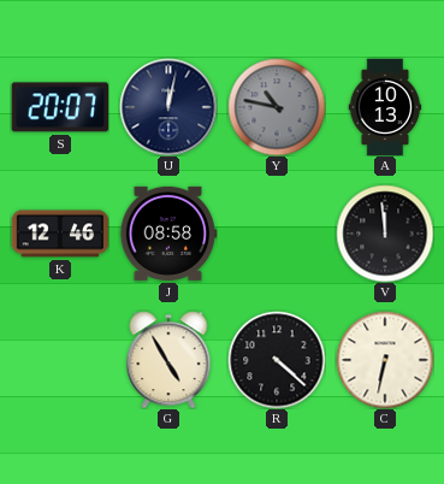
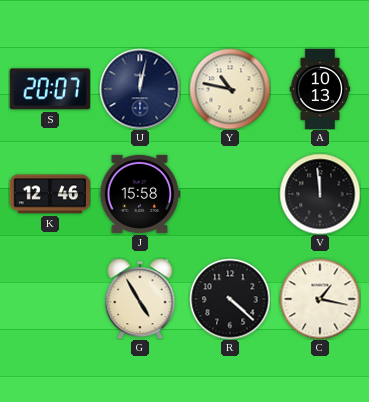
Y dial: grey -> cream
J: 08:58 -> 15:58
C: 6:32 -> 1:17
